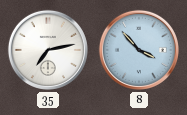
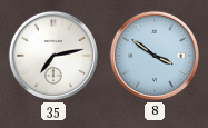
8: 3:53 -> 3:51
